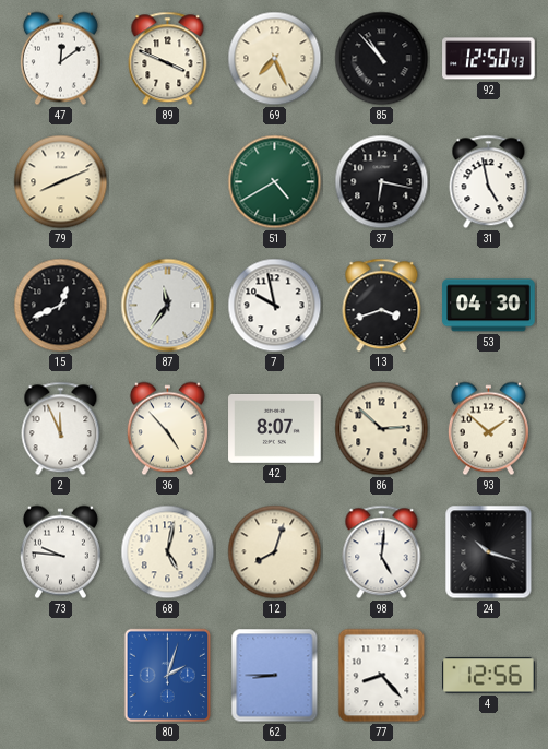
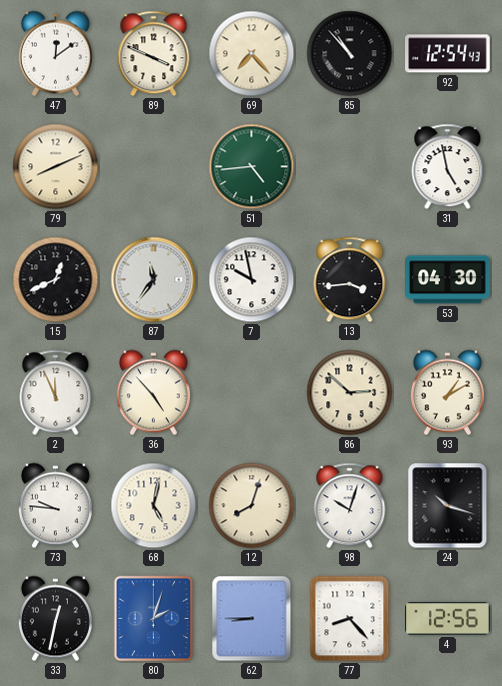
69: 7:26 -> 7:23
92: 12:50 -> 12:54
51: 4:40 -> 4:44
37: 6:17 -> none
13: 3:42 -> 3:44
42: 8:07 -> none
93: 1:52 -> 1:10
98: 5:01 -> 10:03
33: none -> 12:32
